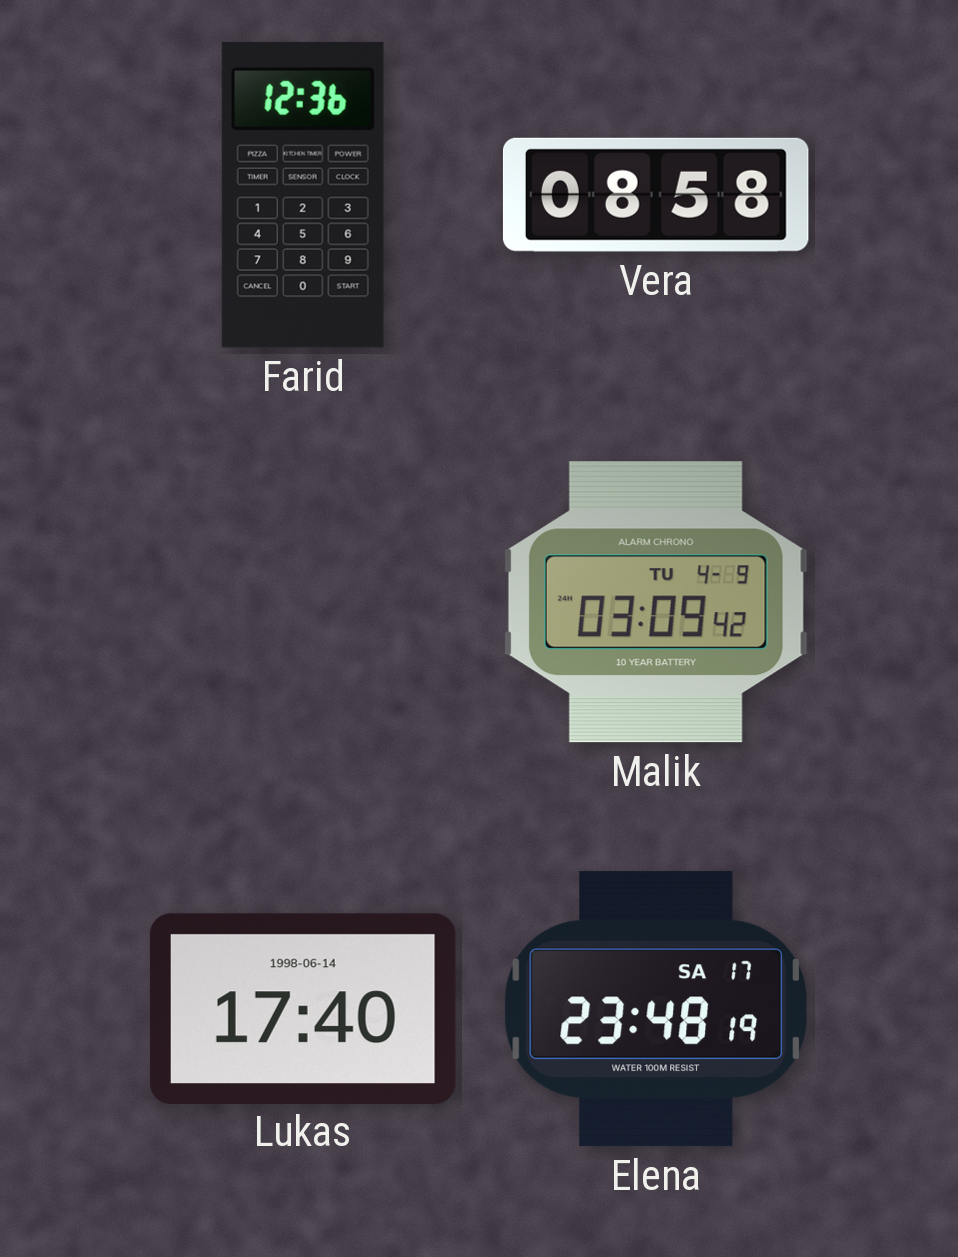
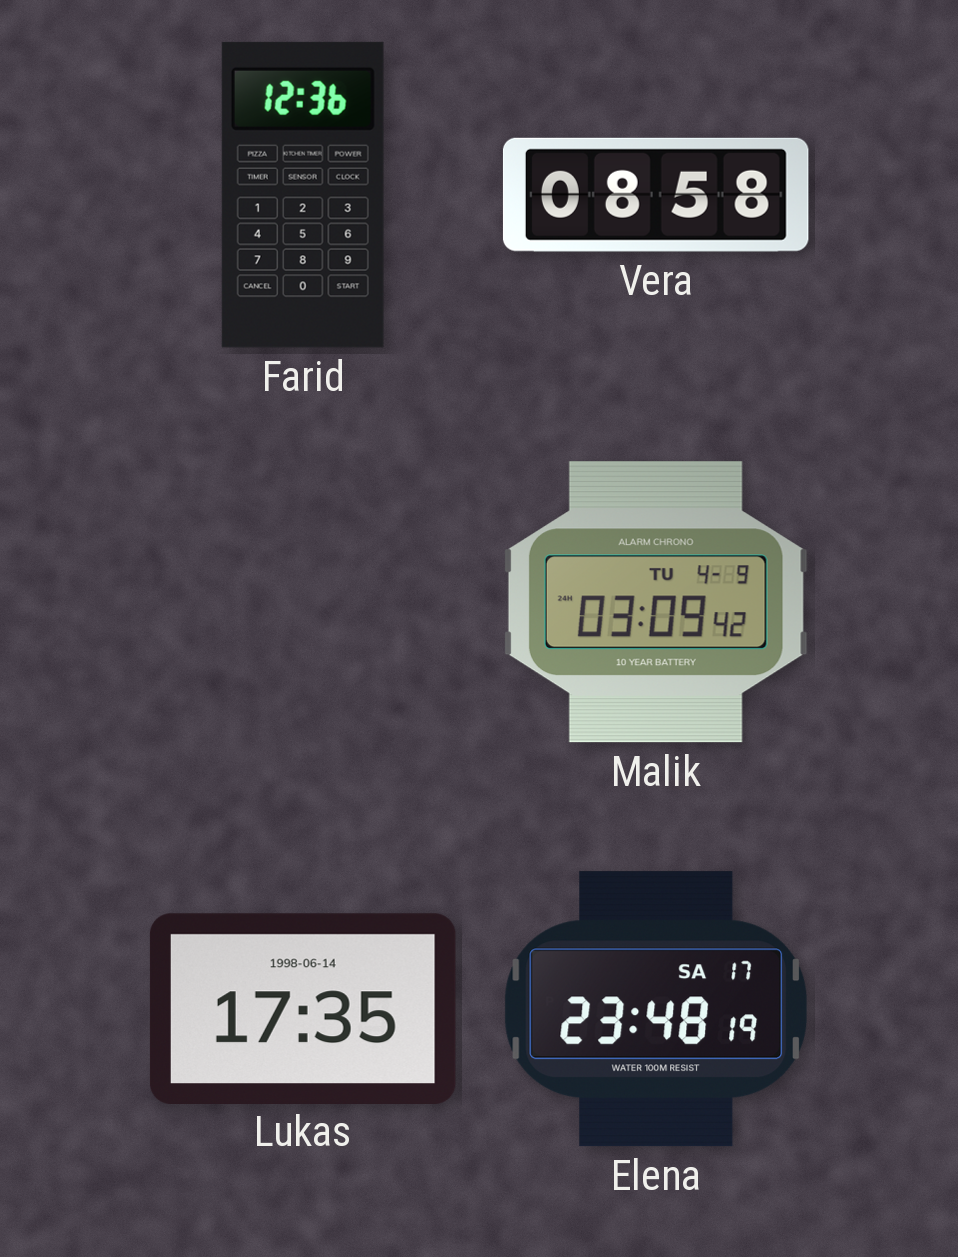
Lukas: 17:40 -> 17:35
